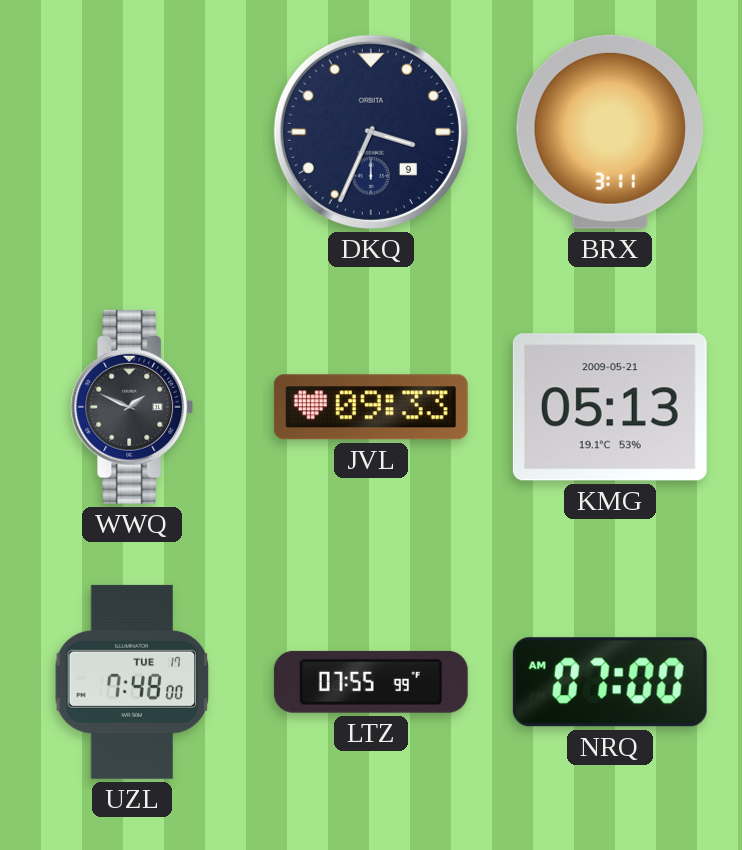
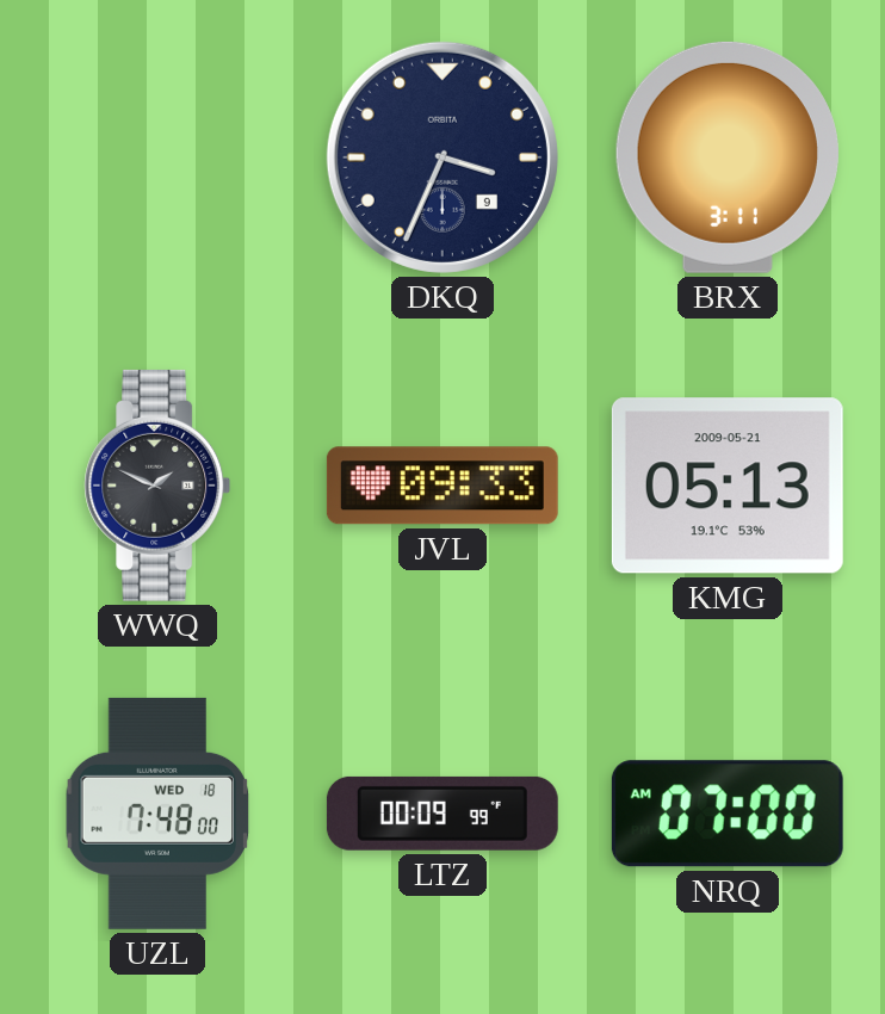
UZL date: TUE 17 -> WED 18
LTZ: 07:55 -> 00:09
